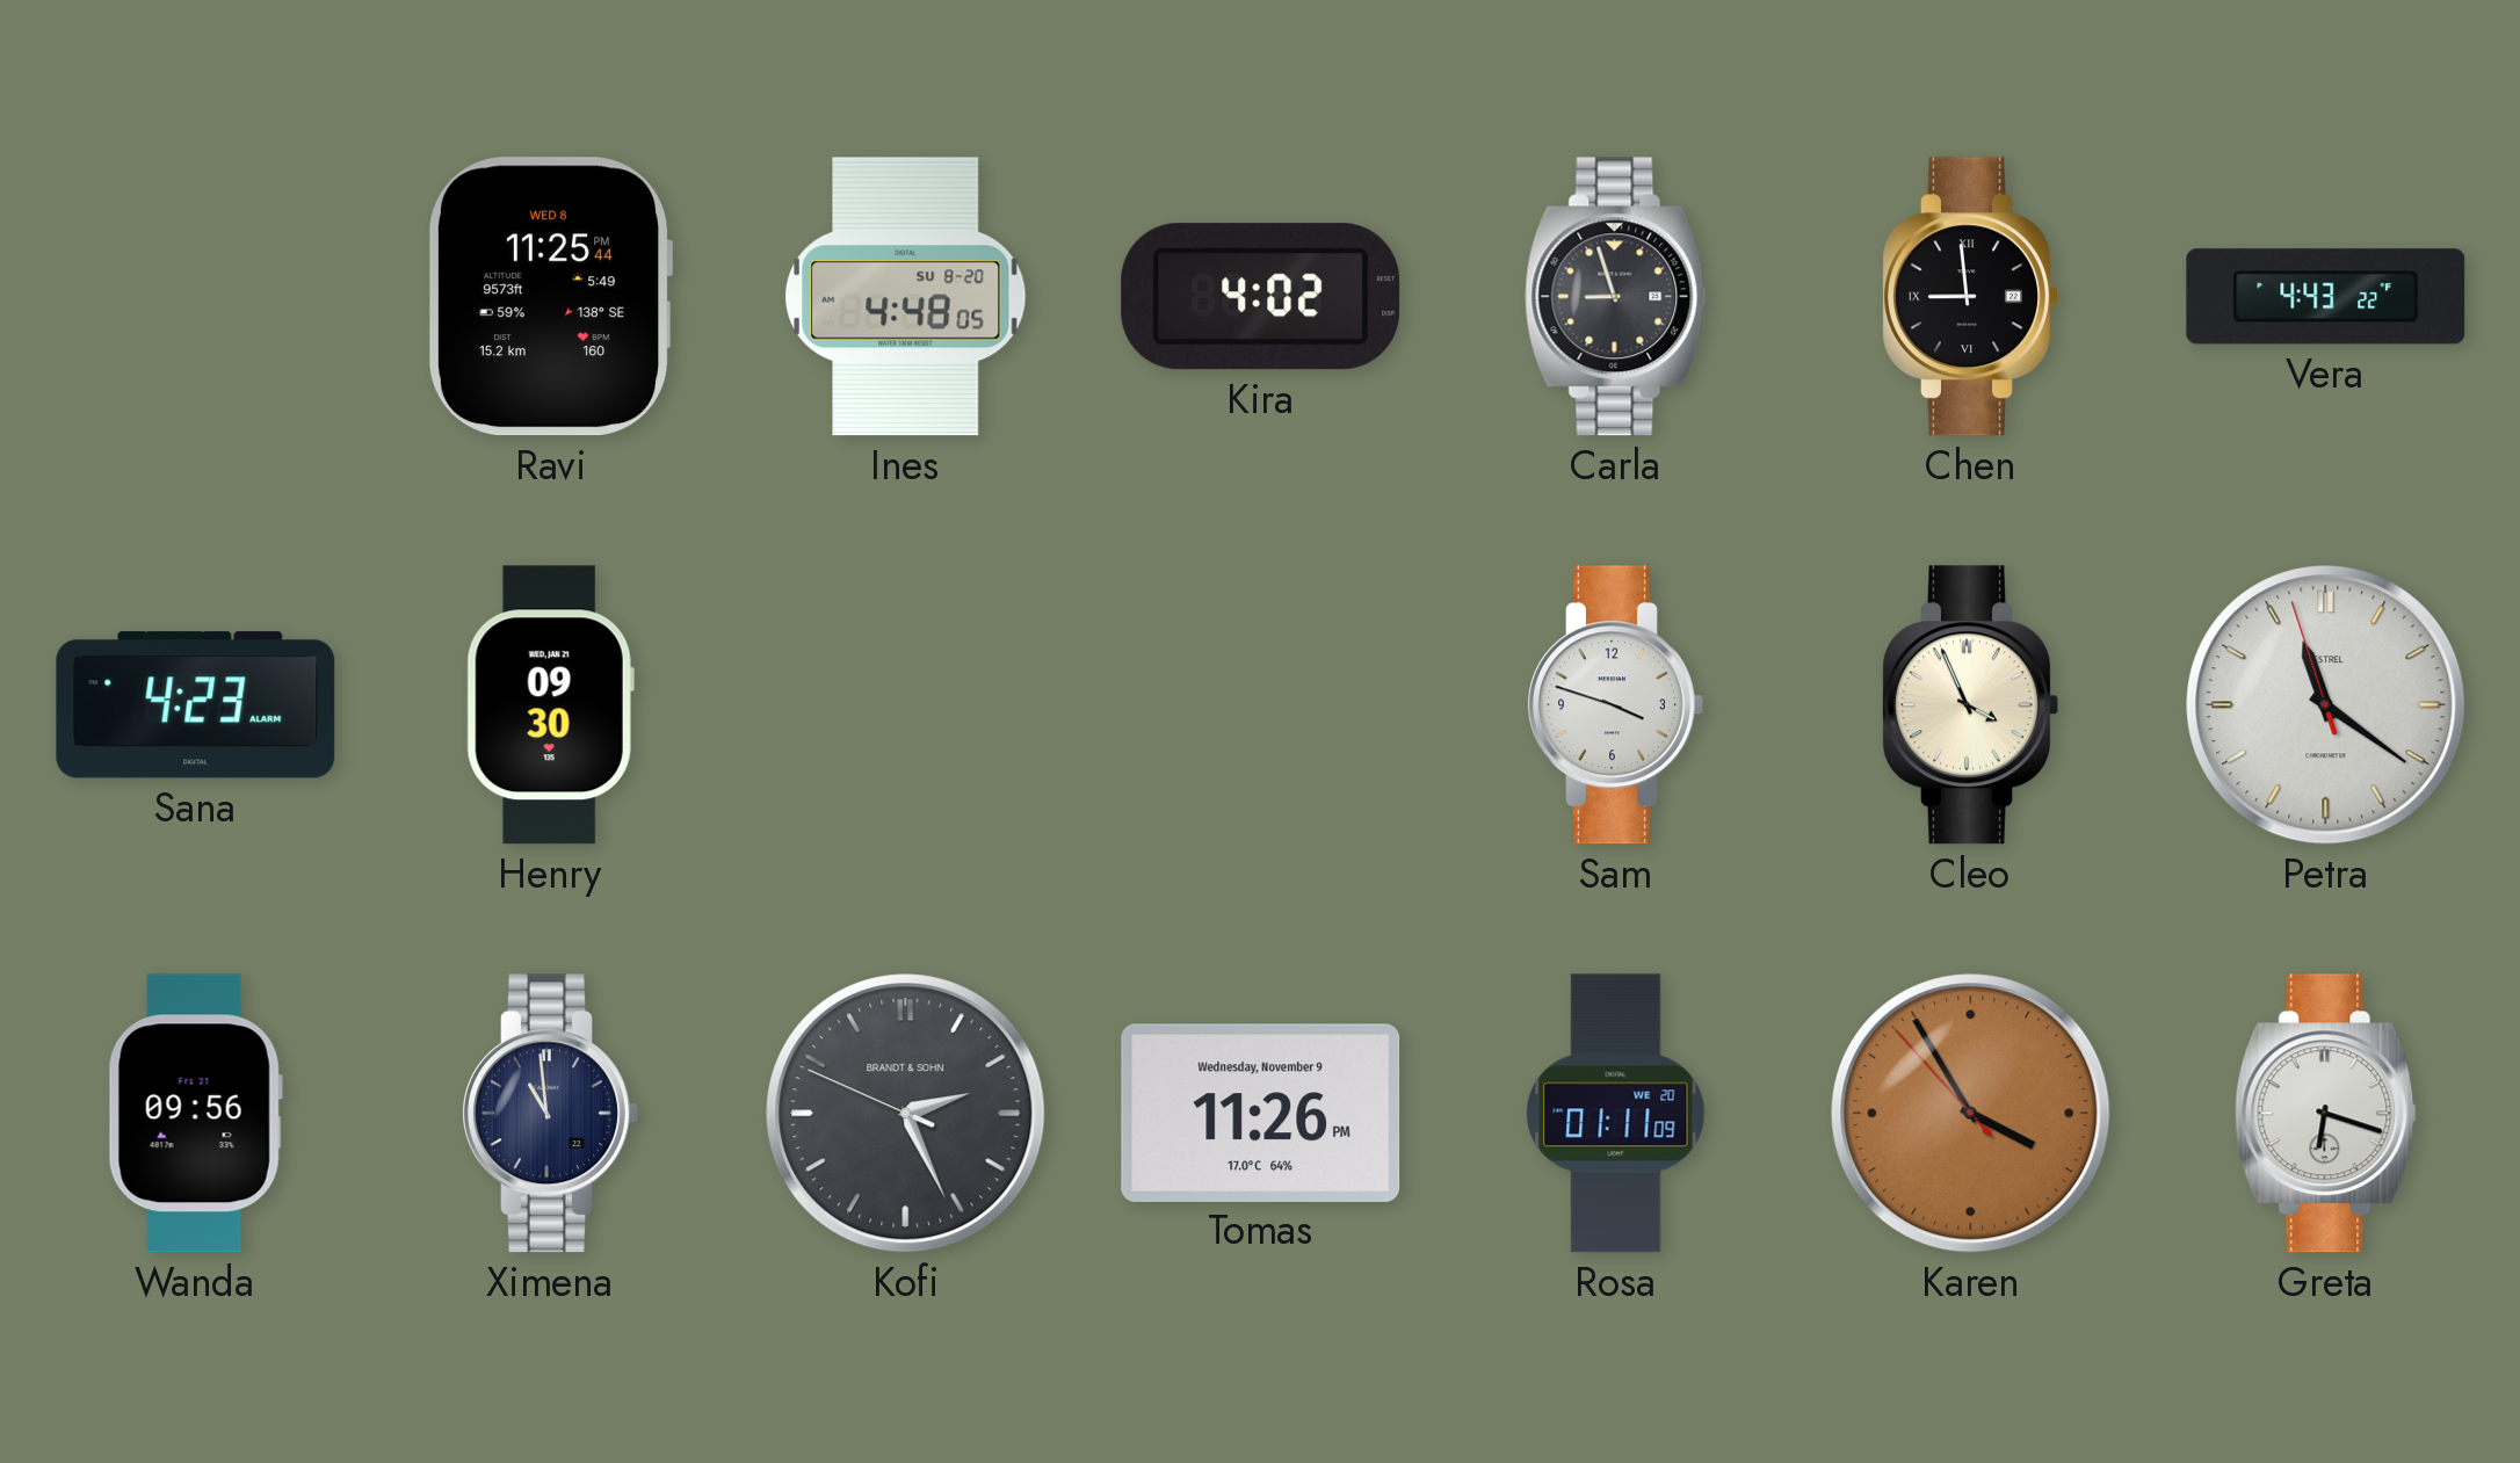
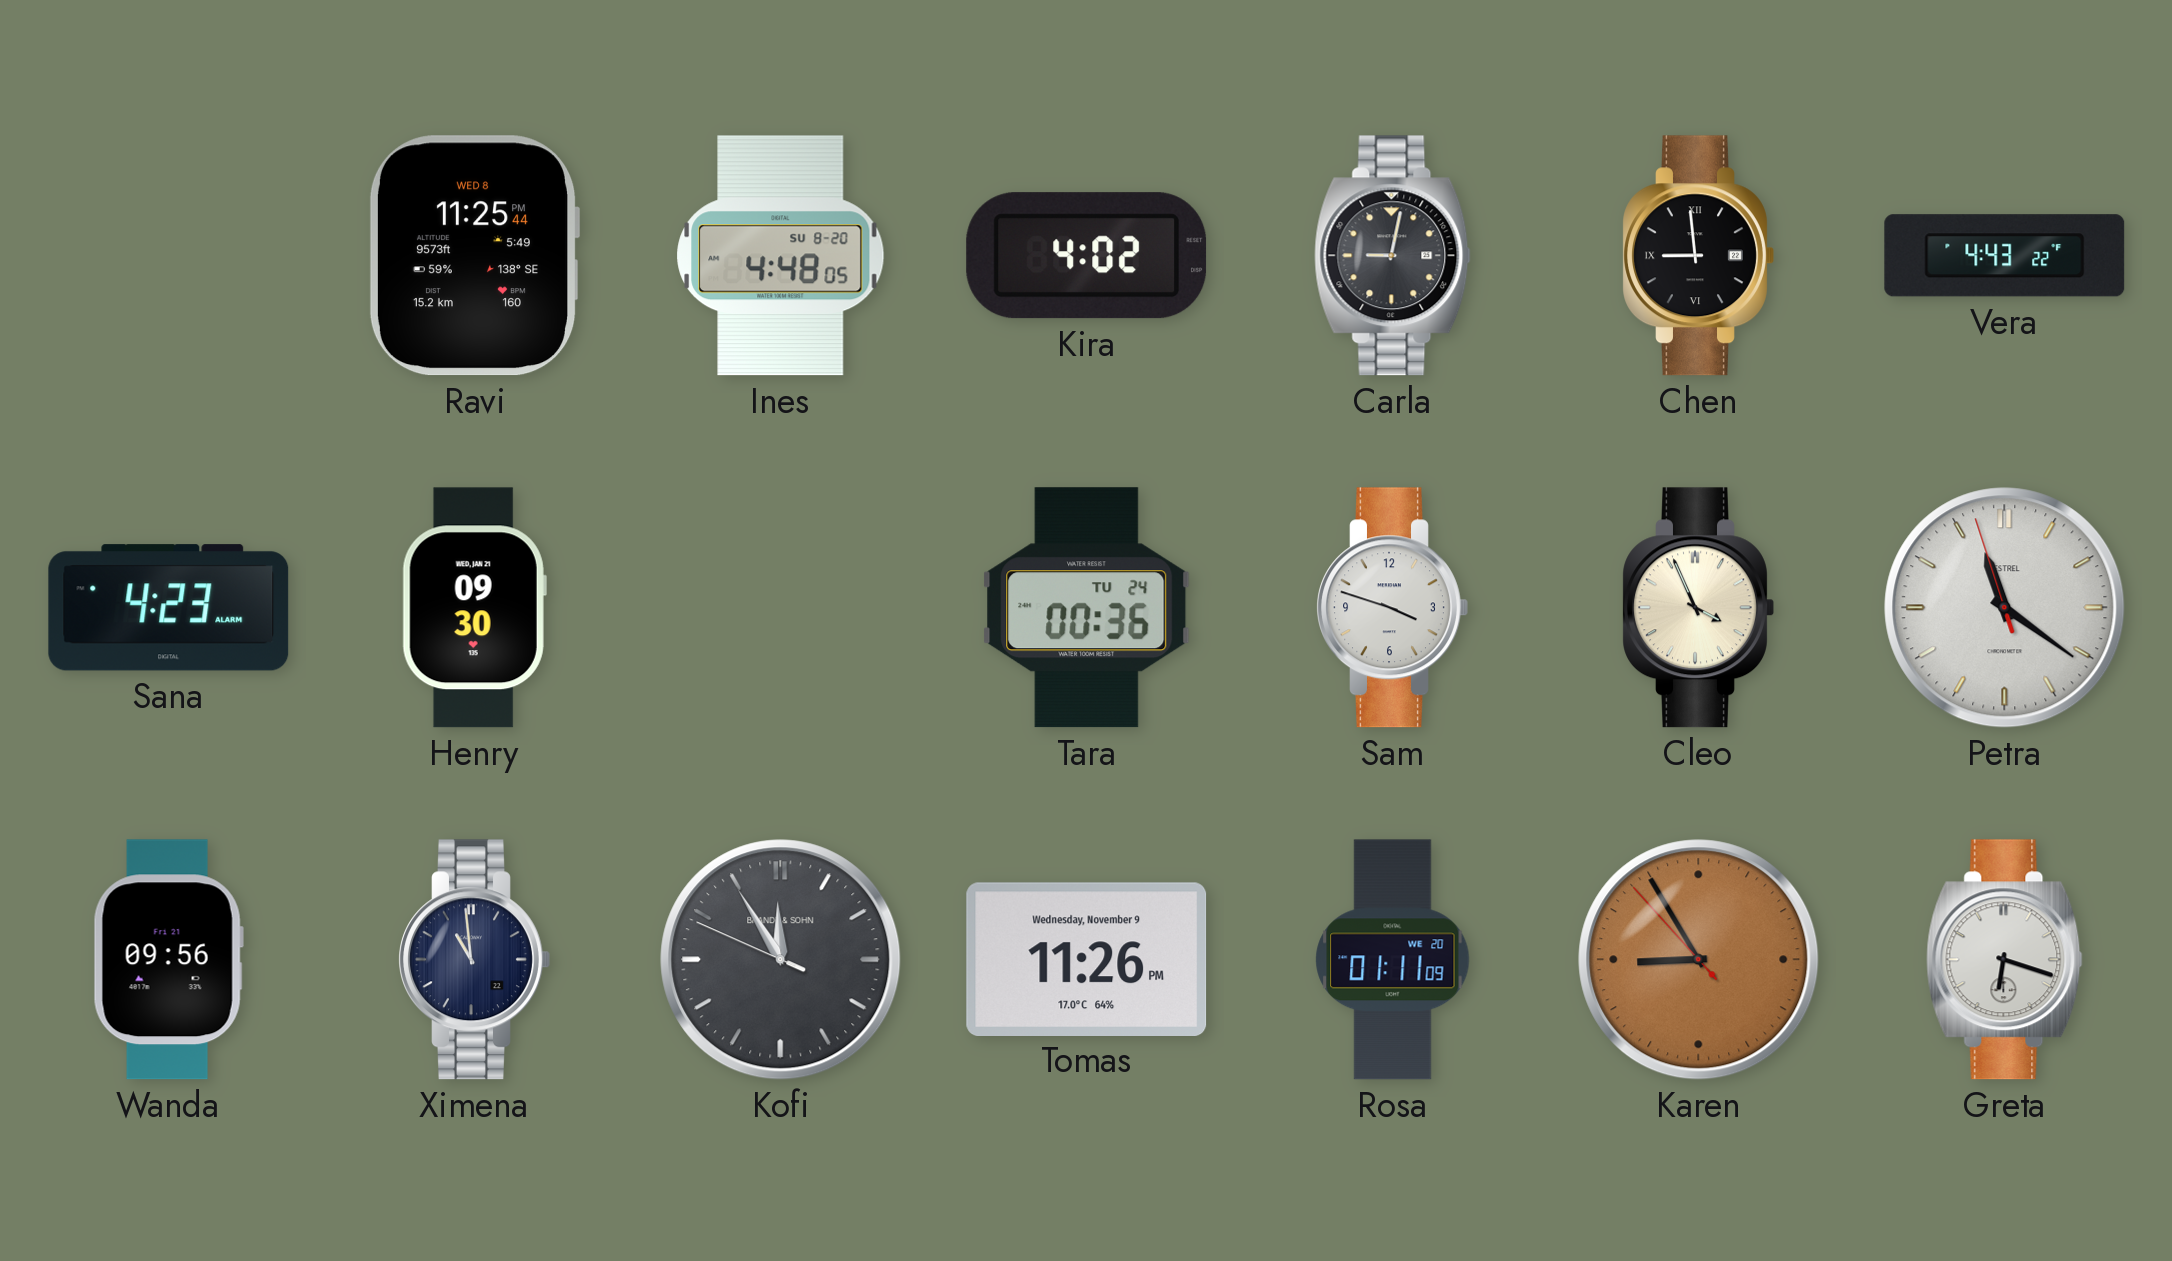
Carla: 8:57 -> 9:02
Tara: none -> 00:36
Kofi: 2:25 -> 11:54
Karen: 3:54 -> 8:54
